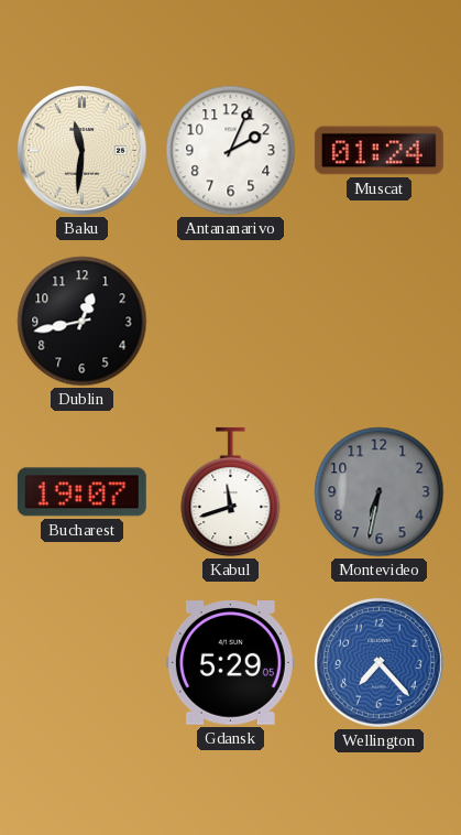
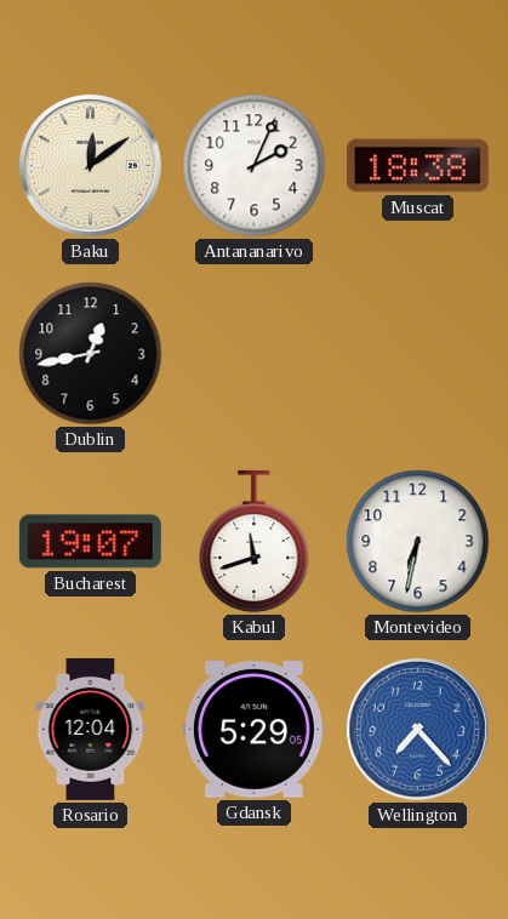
Baku: 11:31 -> 12:09
Muscat: 01:24 -> 18:38
Montevideo dial: grey -> white
Rosario: none -> 12:04
